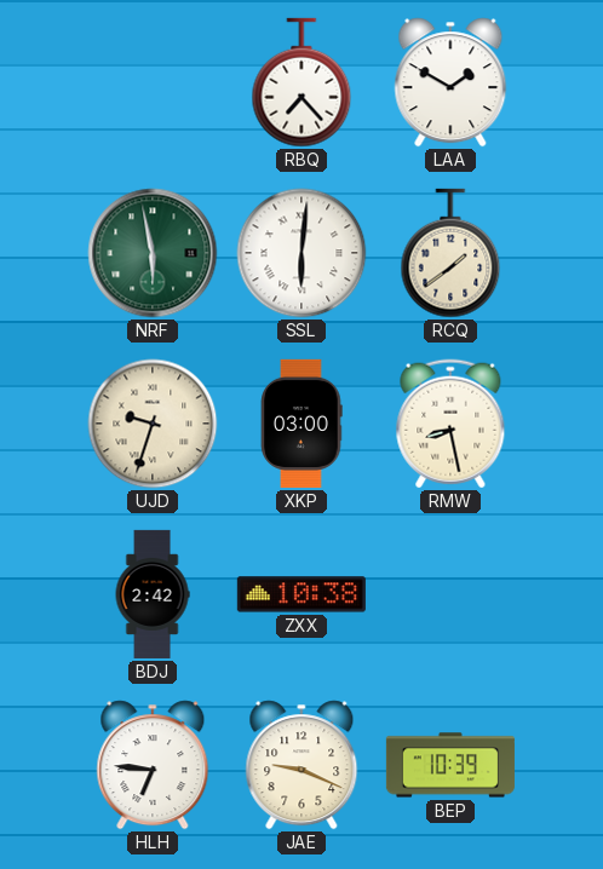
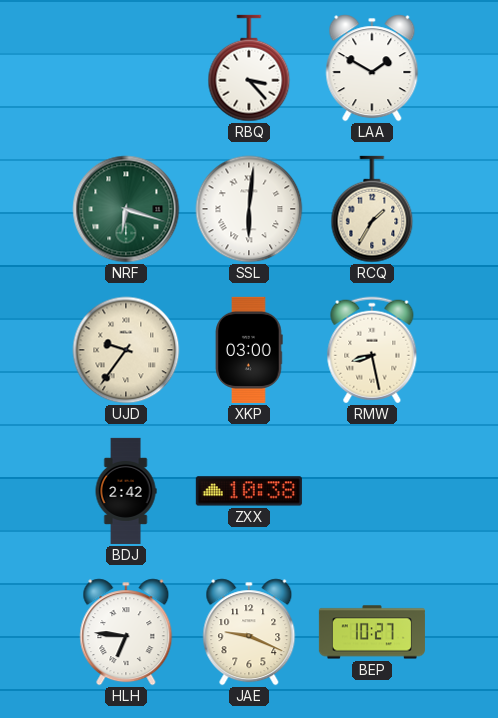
RBQ: 7:23 -> 3:23
NRF: 5:58 -> 6:18
RCQ: 1:39 -> 1:35
UJD: 9:33 -> 9:36
BEP: 10:39 -> 10:27
